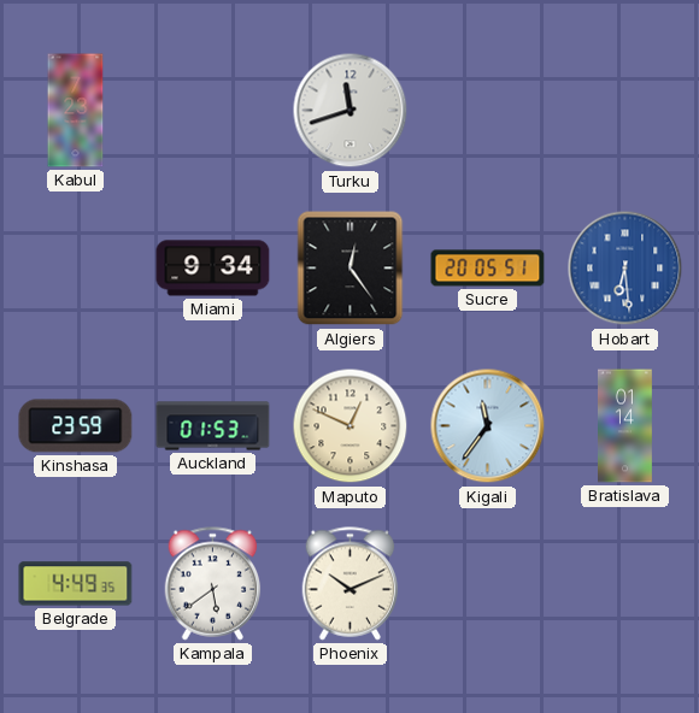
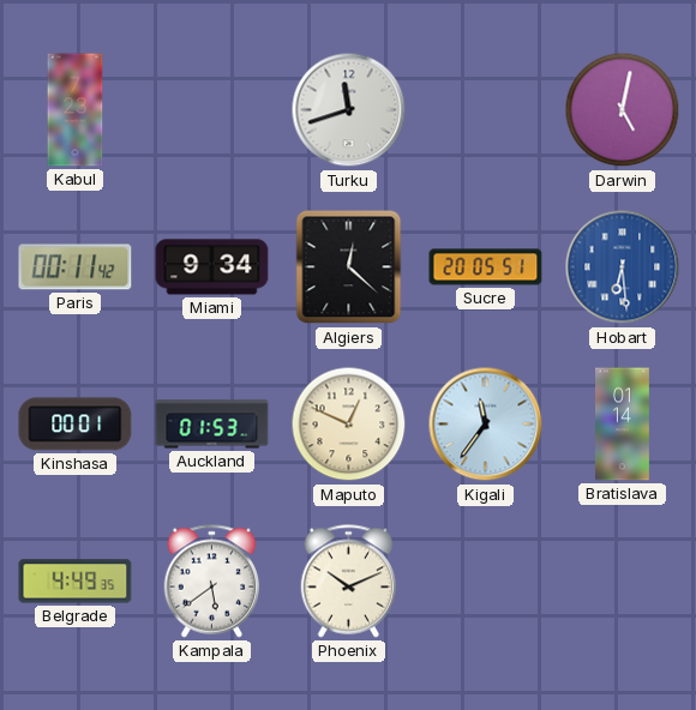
Darwin: none -> 5:02
Paris: none -> 00:11
Algiers: 12:24 -> 12:22
Kinshasa: 23:59 -> 00:01
